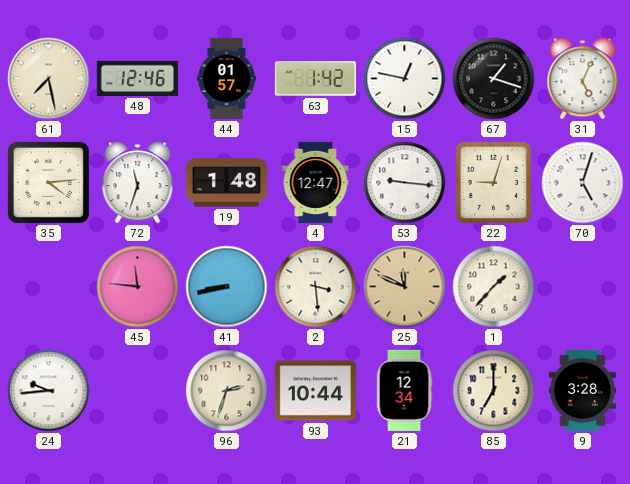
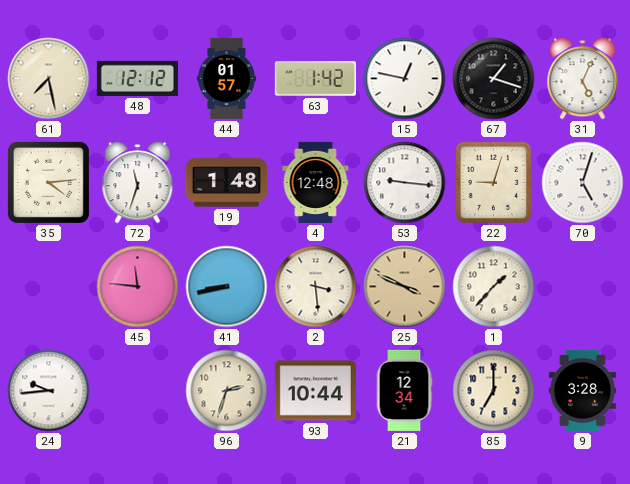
48: 12:46 -> 12:12
4: 12:47 -> 12:48
25: 11:49 -> 3:49
